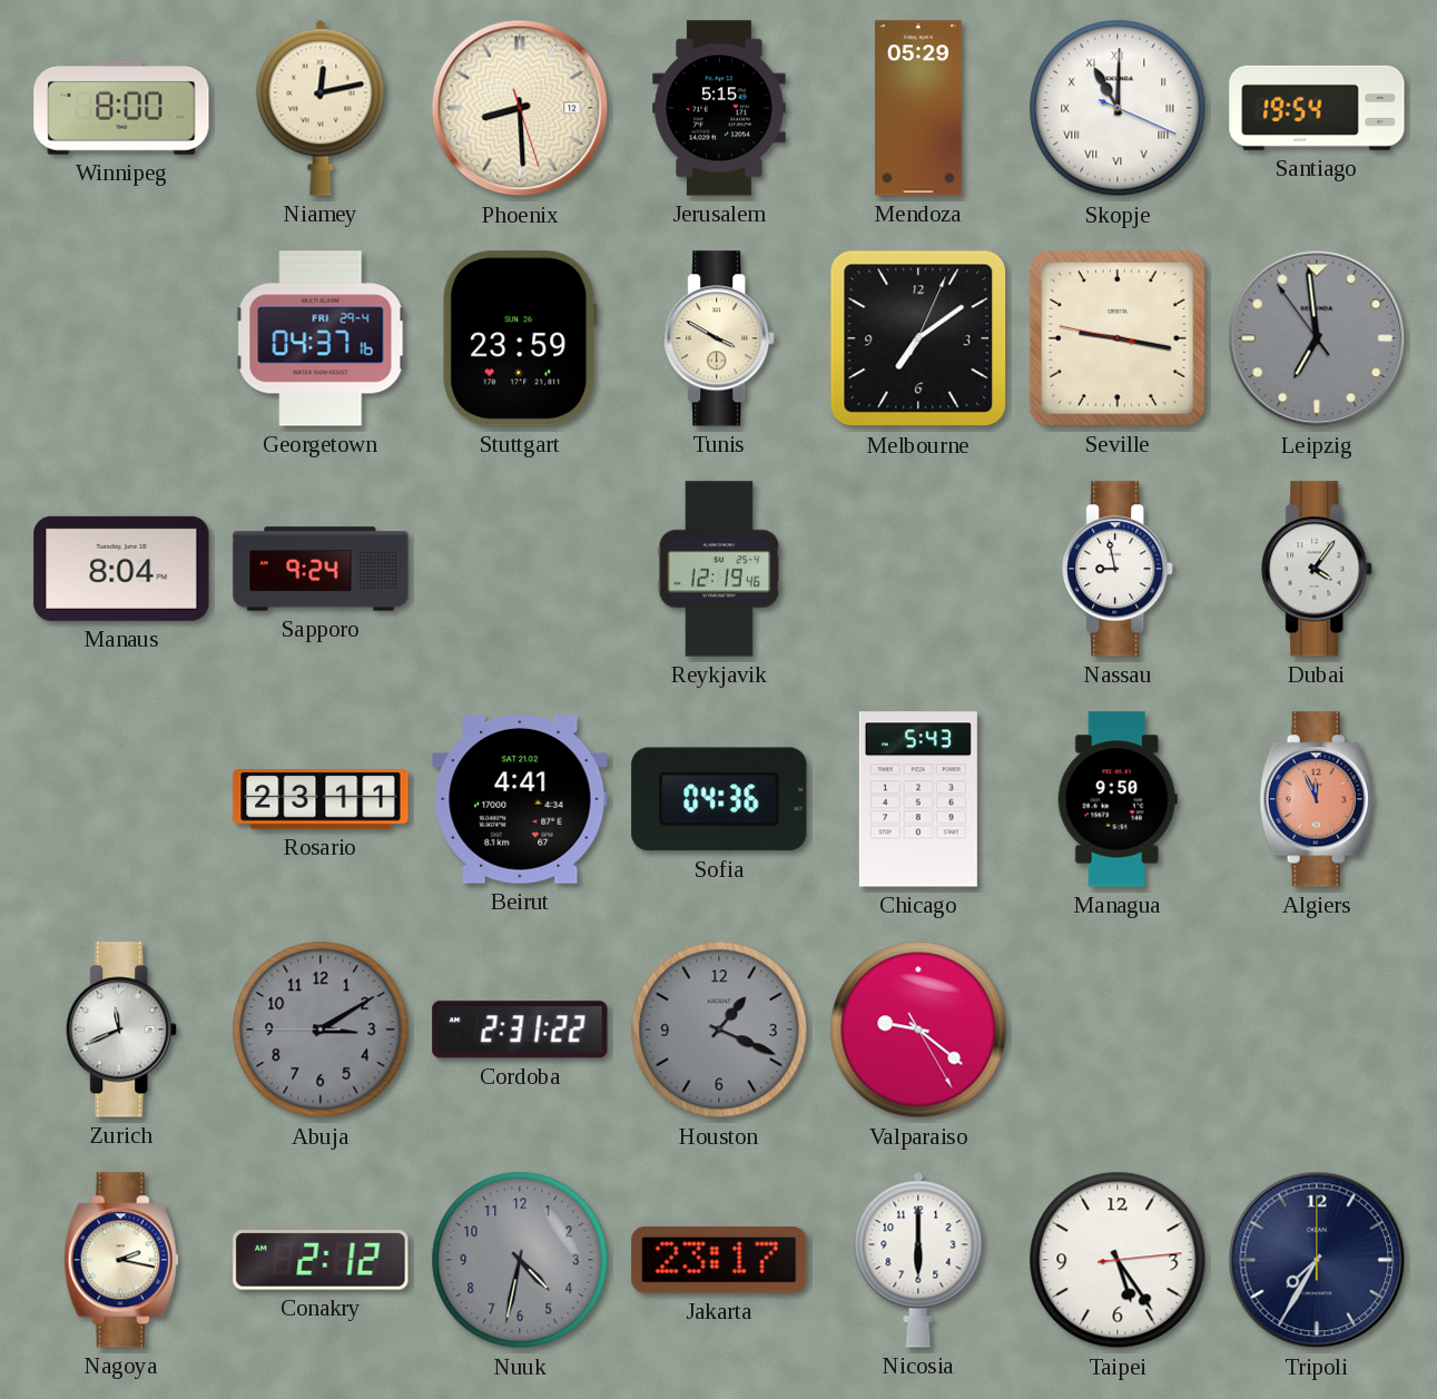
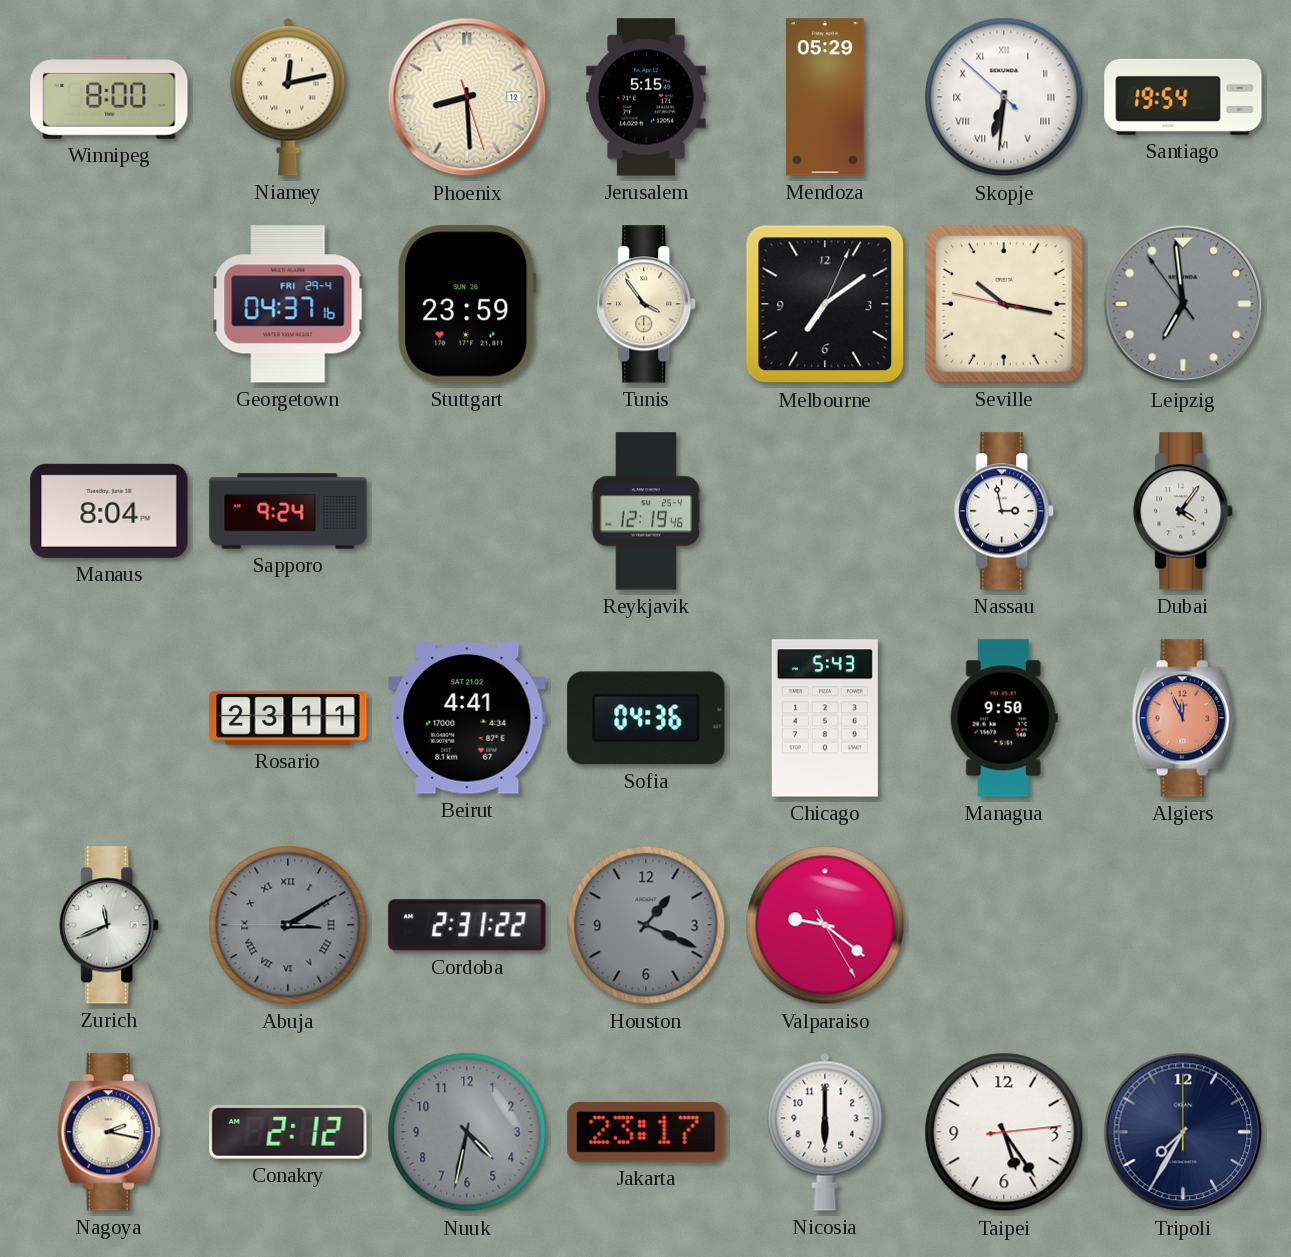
Skopje: 11:00 -> 6:30
Tunis: 3:50 -> 3:54
Seville: 9:16 -> 10:16
Nassau: 8:58 -> 2:58
Abuja numerals: Arabic -> Roman
